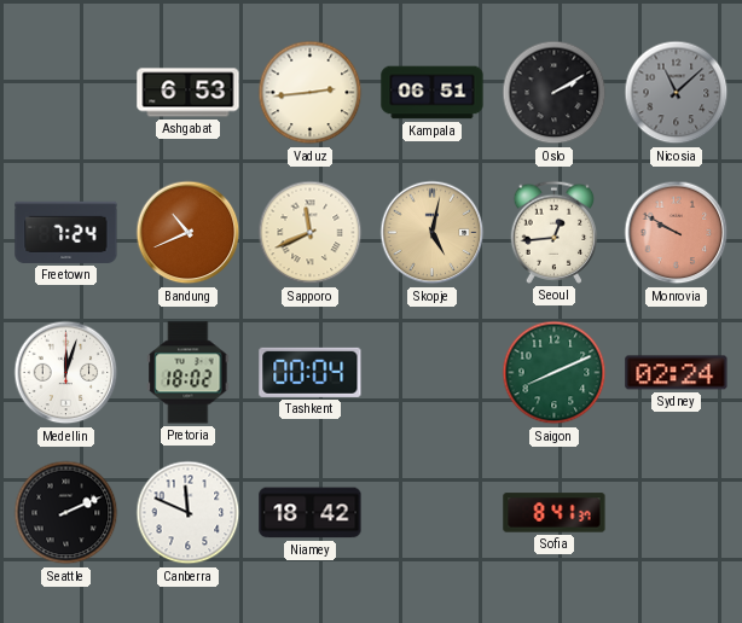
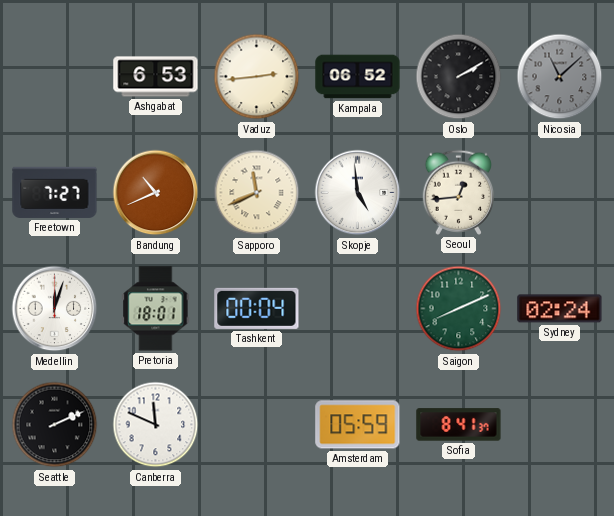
Kampala: 06:51 -> 06:52
Freetown: 7:24 -> 7:27
Skopje: 5:02 -> 4:59
Skopje dial: champagne -> white
Monrovia: 9:50 -> none
Pretoria: 18:02 -> 18:01
Niamey: 18:42 -> none
Amsterdam: none -> 05:59
